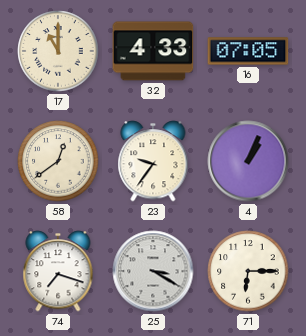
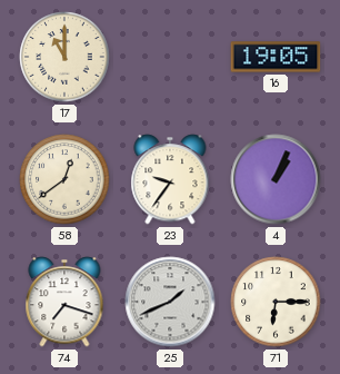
32: 4:33 -> none
16: 07:05 -> 19:05
25: 3:20 -> 1:41
